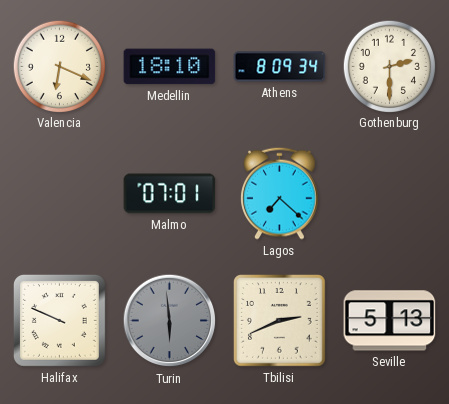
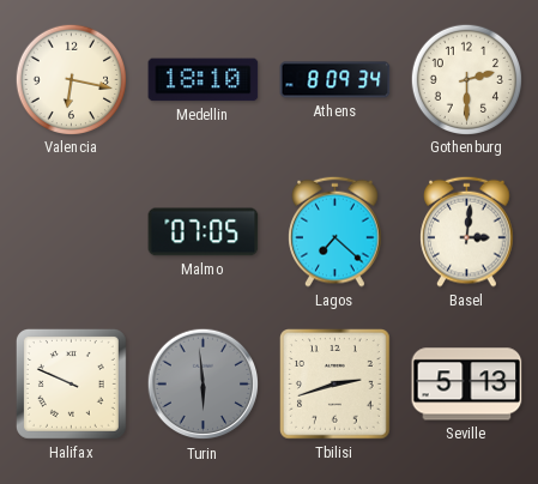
Valencia: 6:19 -> 6:17
Malmo: 07:01 -> 07:05
Basel: none -> 3:01
Tbilisi: 2:41 -> 2:42
